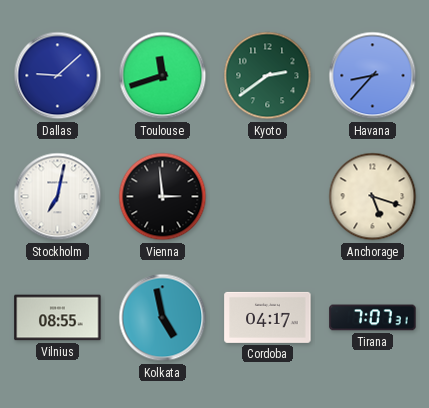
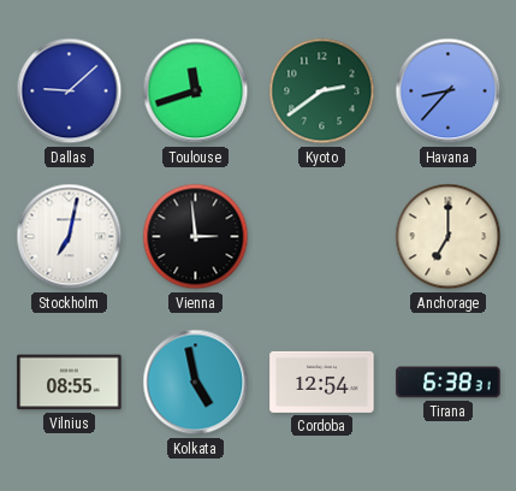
Anchorage: 5:18 -> 7:00
Cordoba: 04:17 -> 12:54
Tirana: 7:07 -> 6:38
